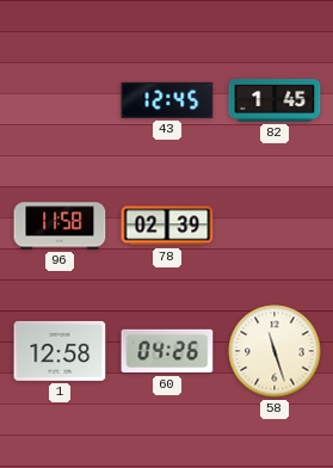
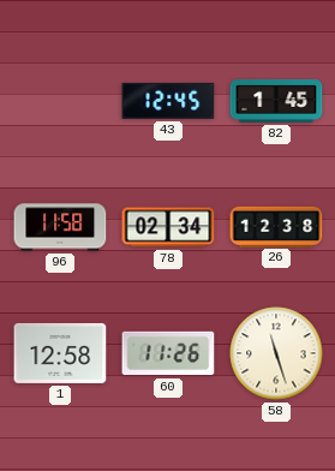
78: 02:39 -> 02:34
26: none -> 12:38
60: 04:26 -> 11:26
